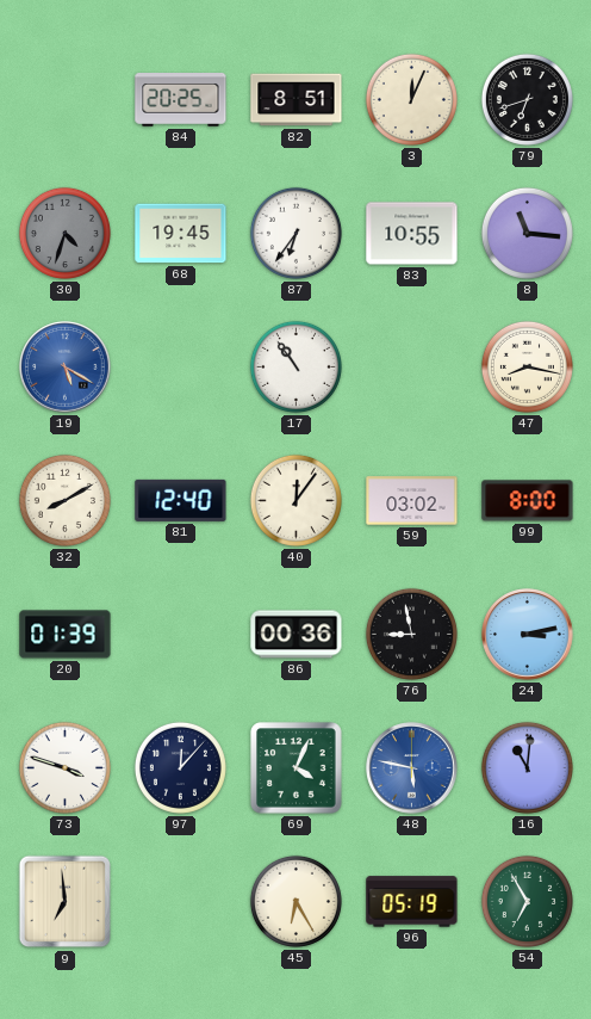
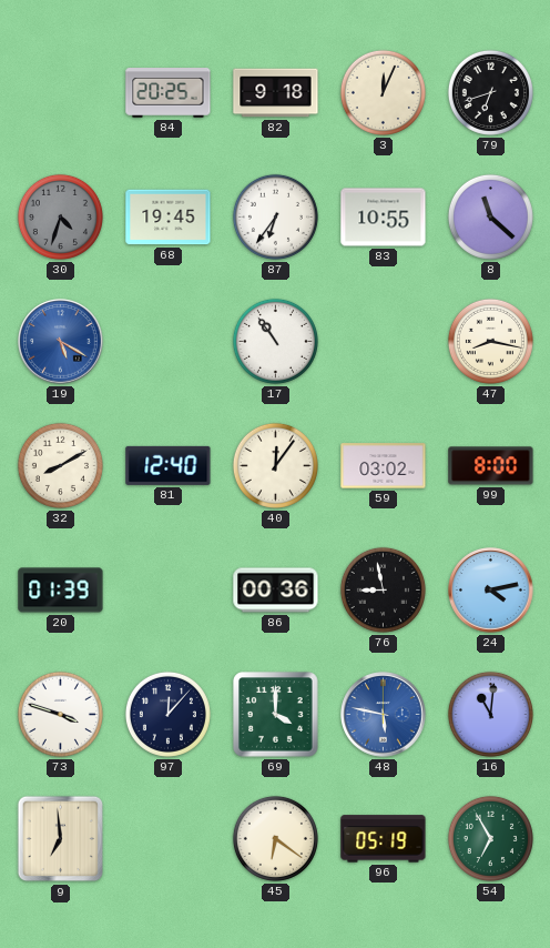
82: 8:51 -> 9:18
8: 11:16 -> 11:22
24: 3:13 -> 4:13
69: 4:04 -> 4:00
45: 6:25 -> 6:21
